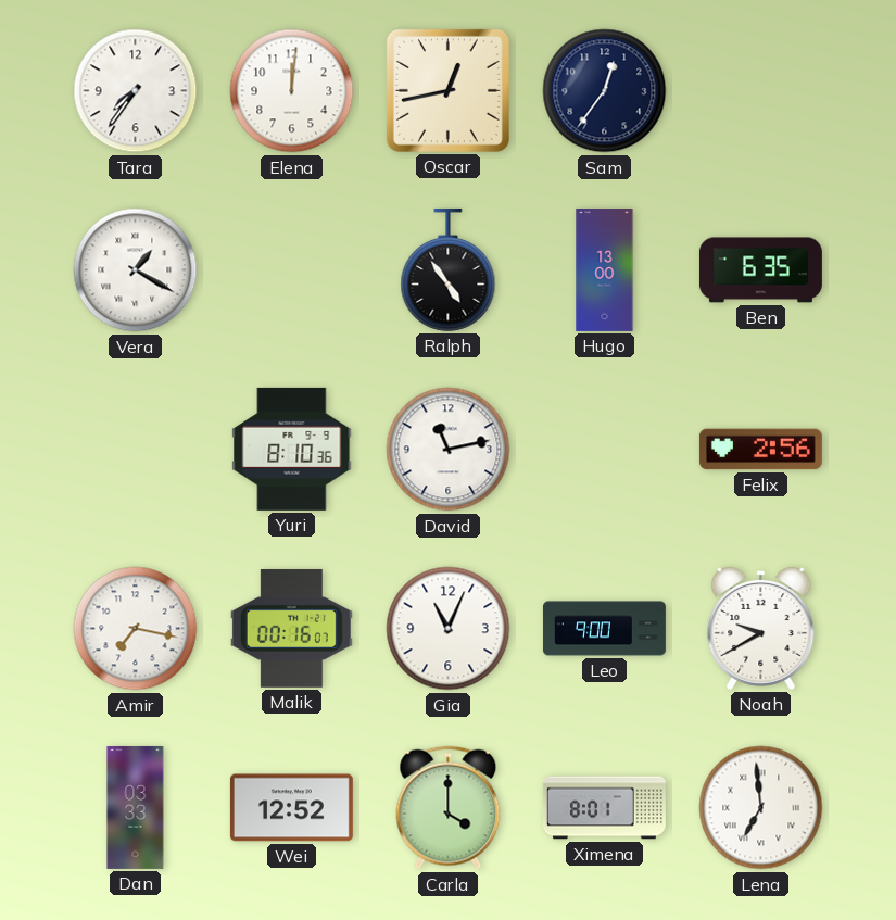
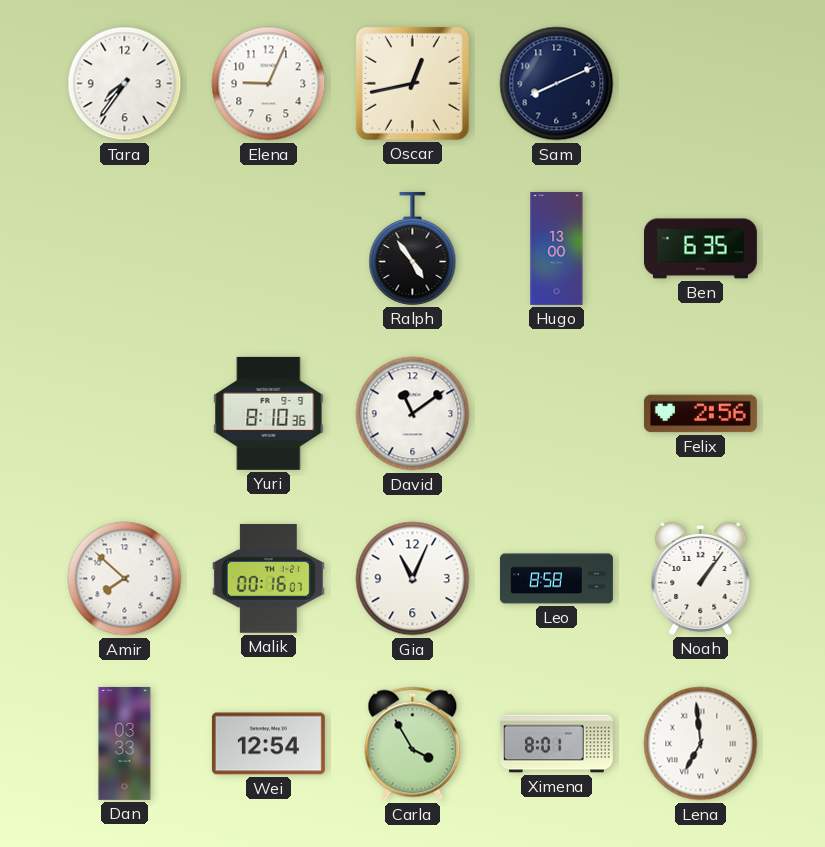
Elena: 12:01 -> 9:04
Sam: 12:36 -> 8:11
Vera: 1:20 -> none
David: 11:13 -> 11:09
Amir: 7:17 -> 7:52
Leo: 9:00 -> 8:58
Noah: 9:40 -> 1:06
Wei: 12:52 -> 12:54
Carla: 4:00 -> 3:55
